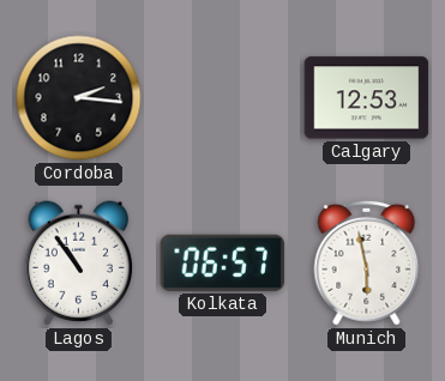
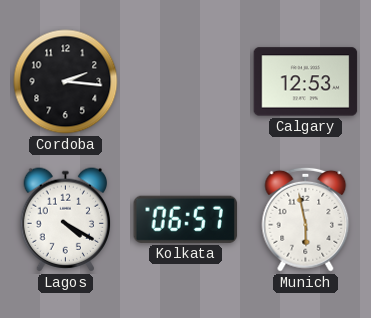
Lagos: 10:54 -> 4:20
